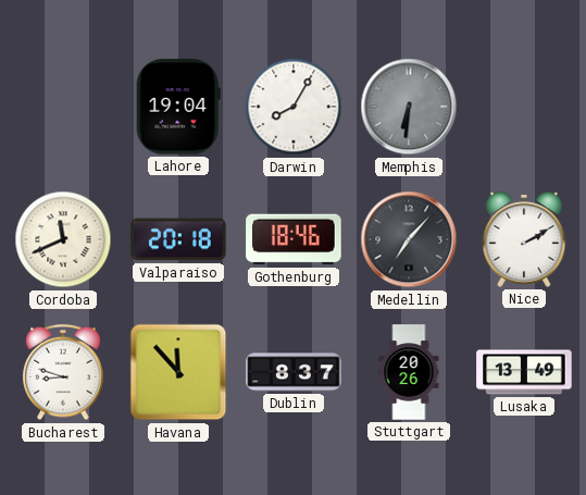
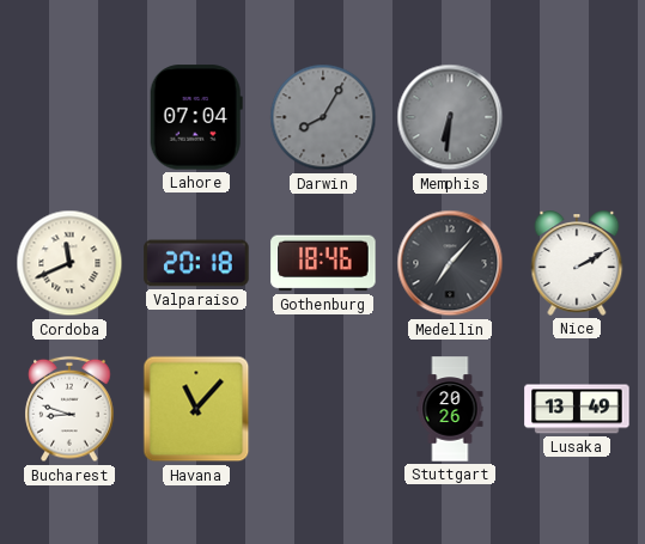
Lahore: 19:04 -> 07:04
Darwin dial: white -> grey
Havana: 11:53 -> 11:07
Dublin: 8:37 -> none
